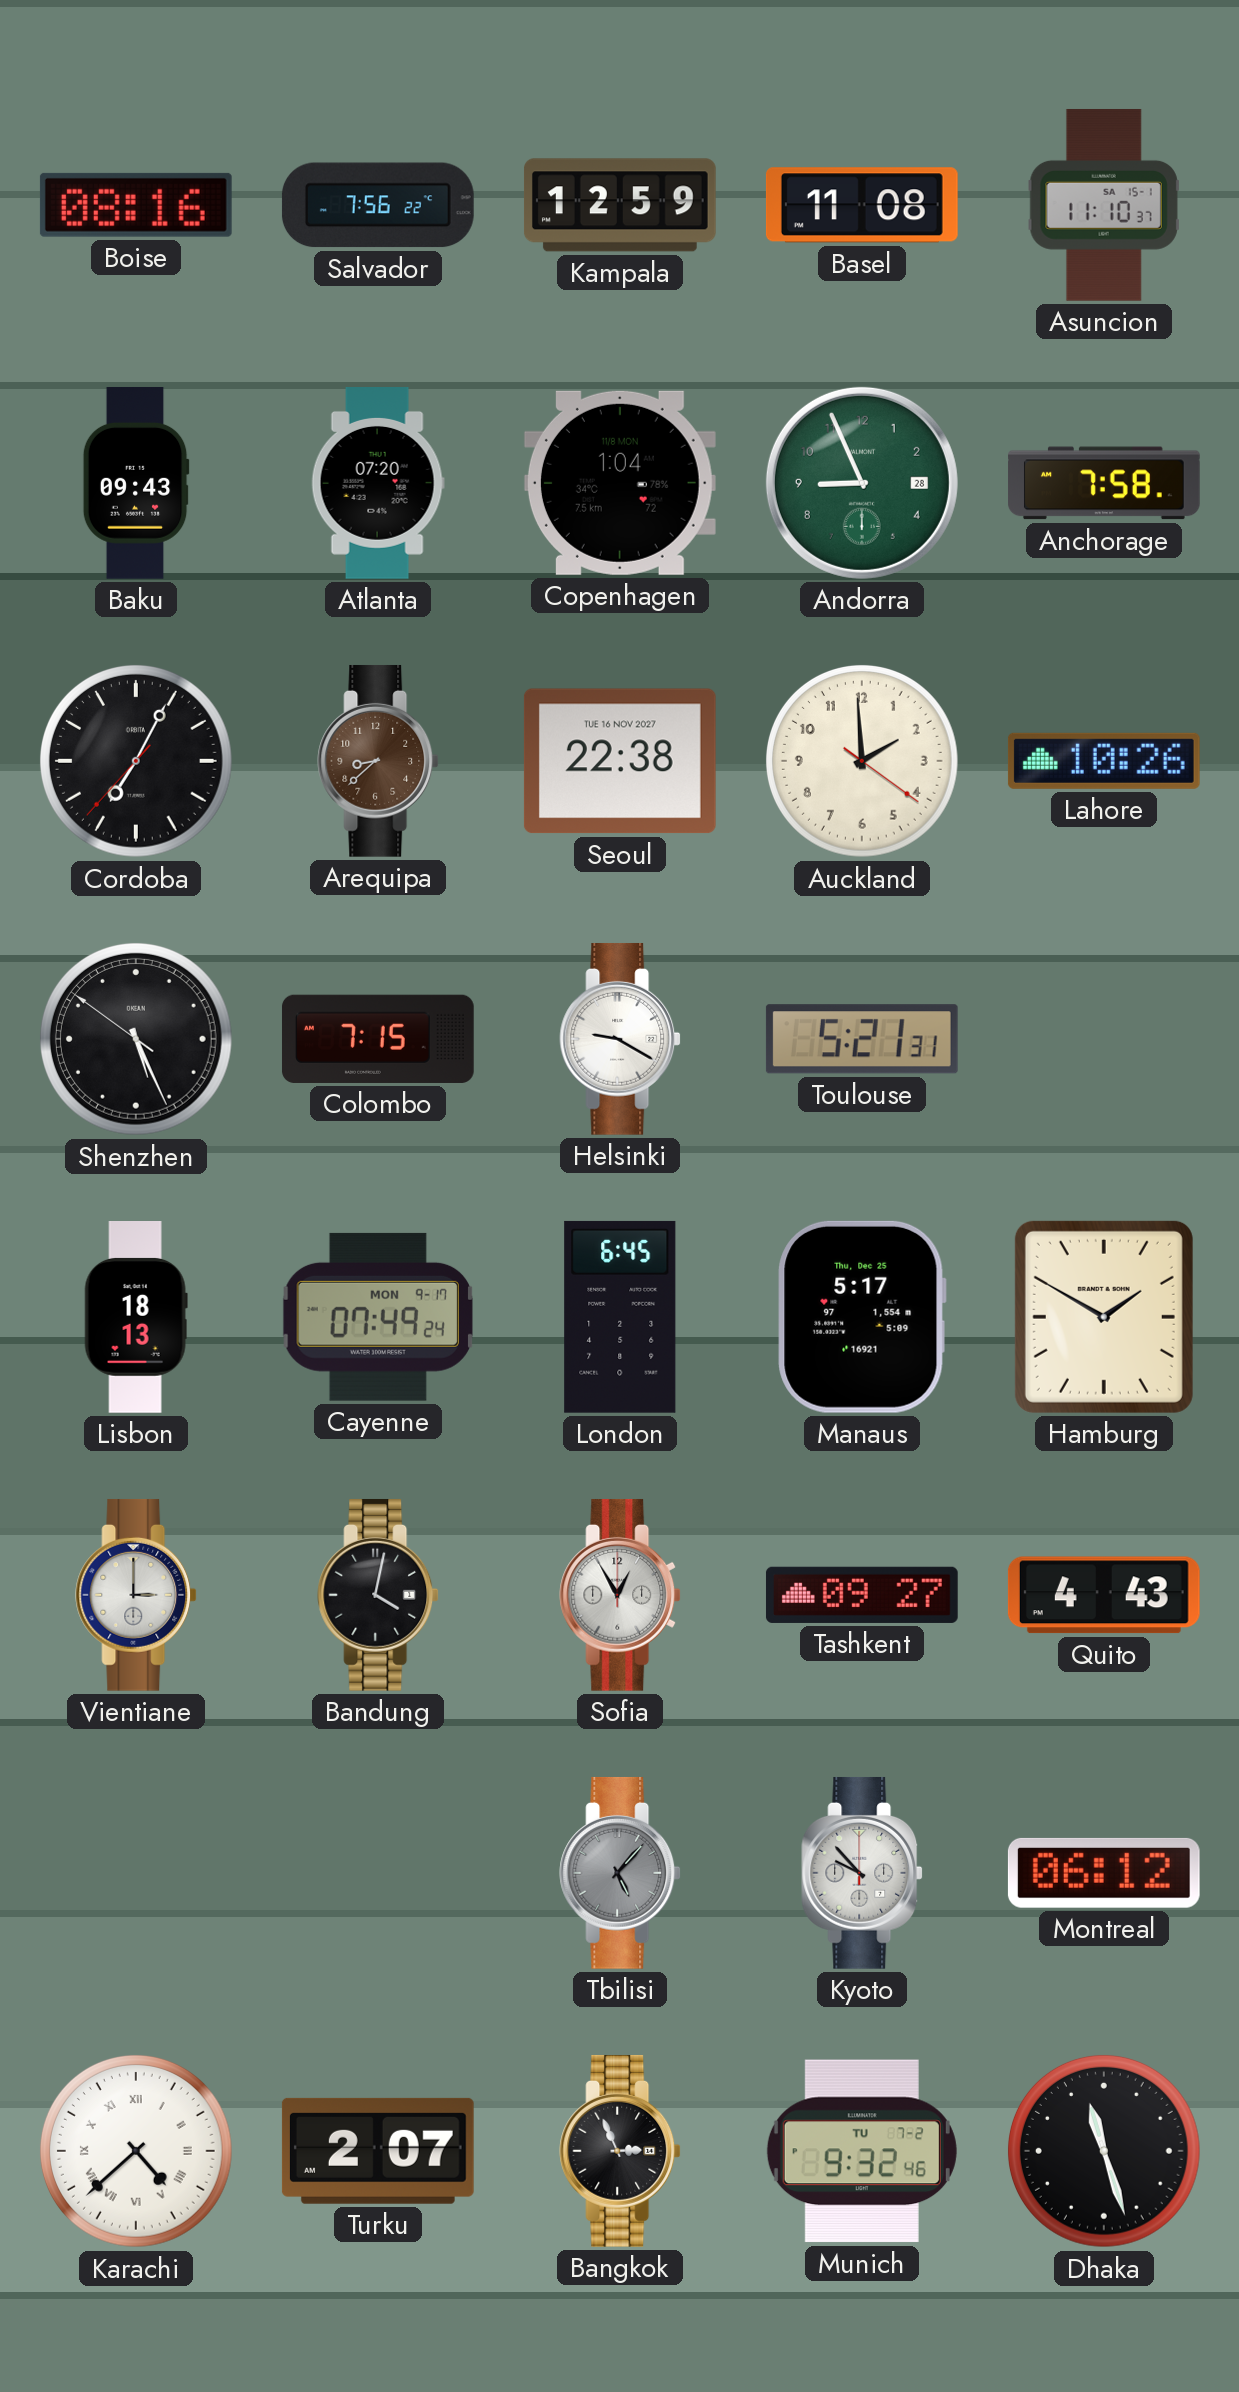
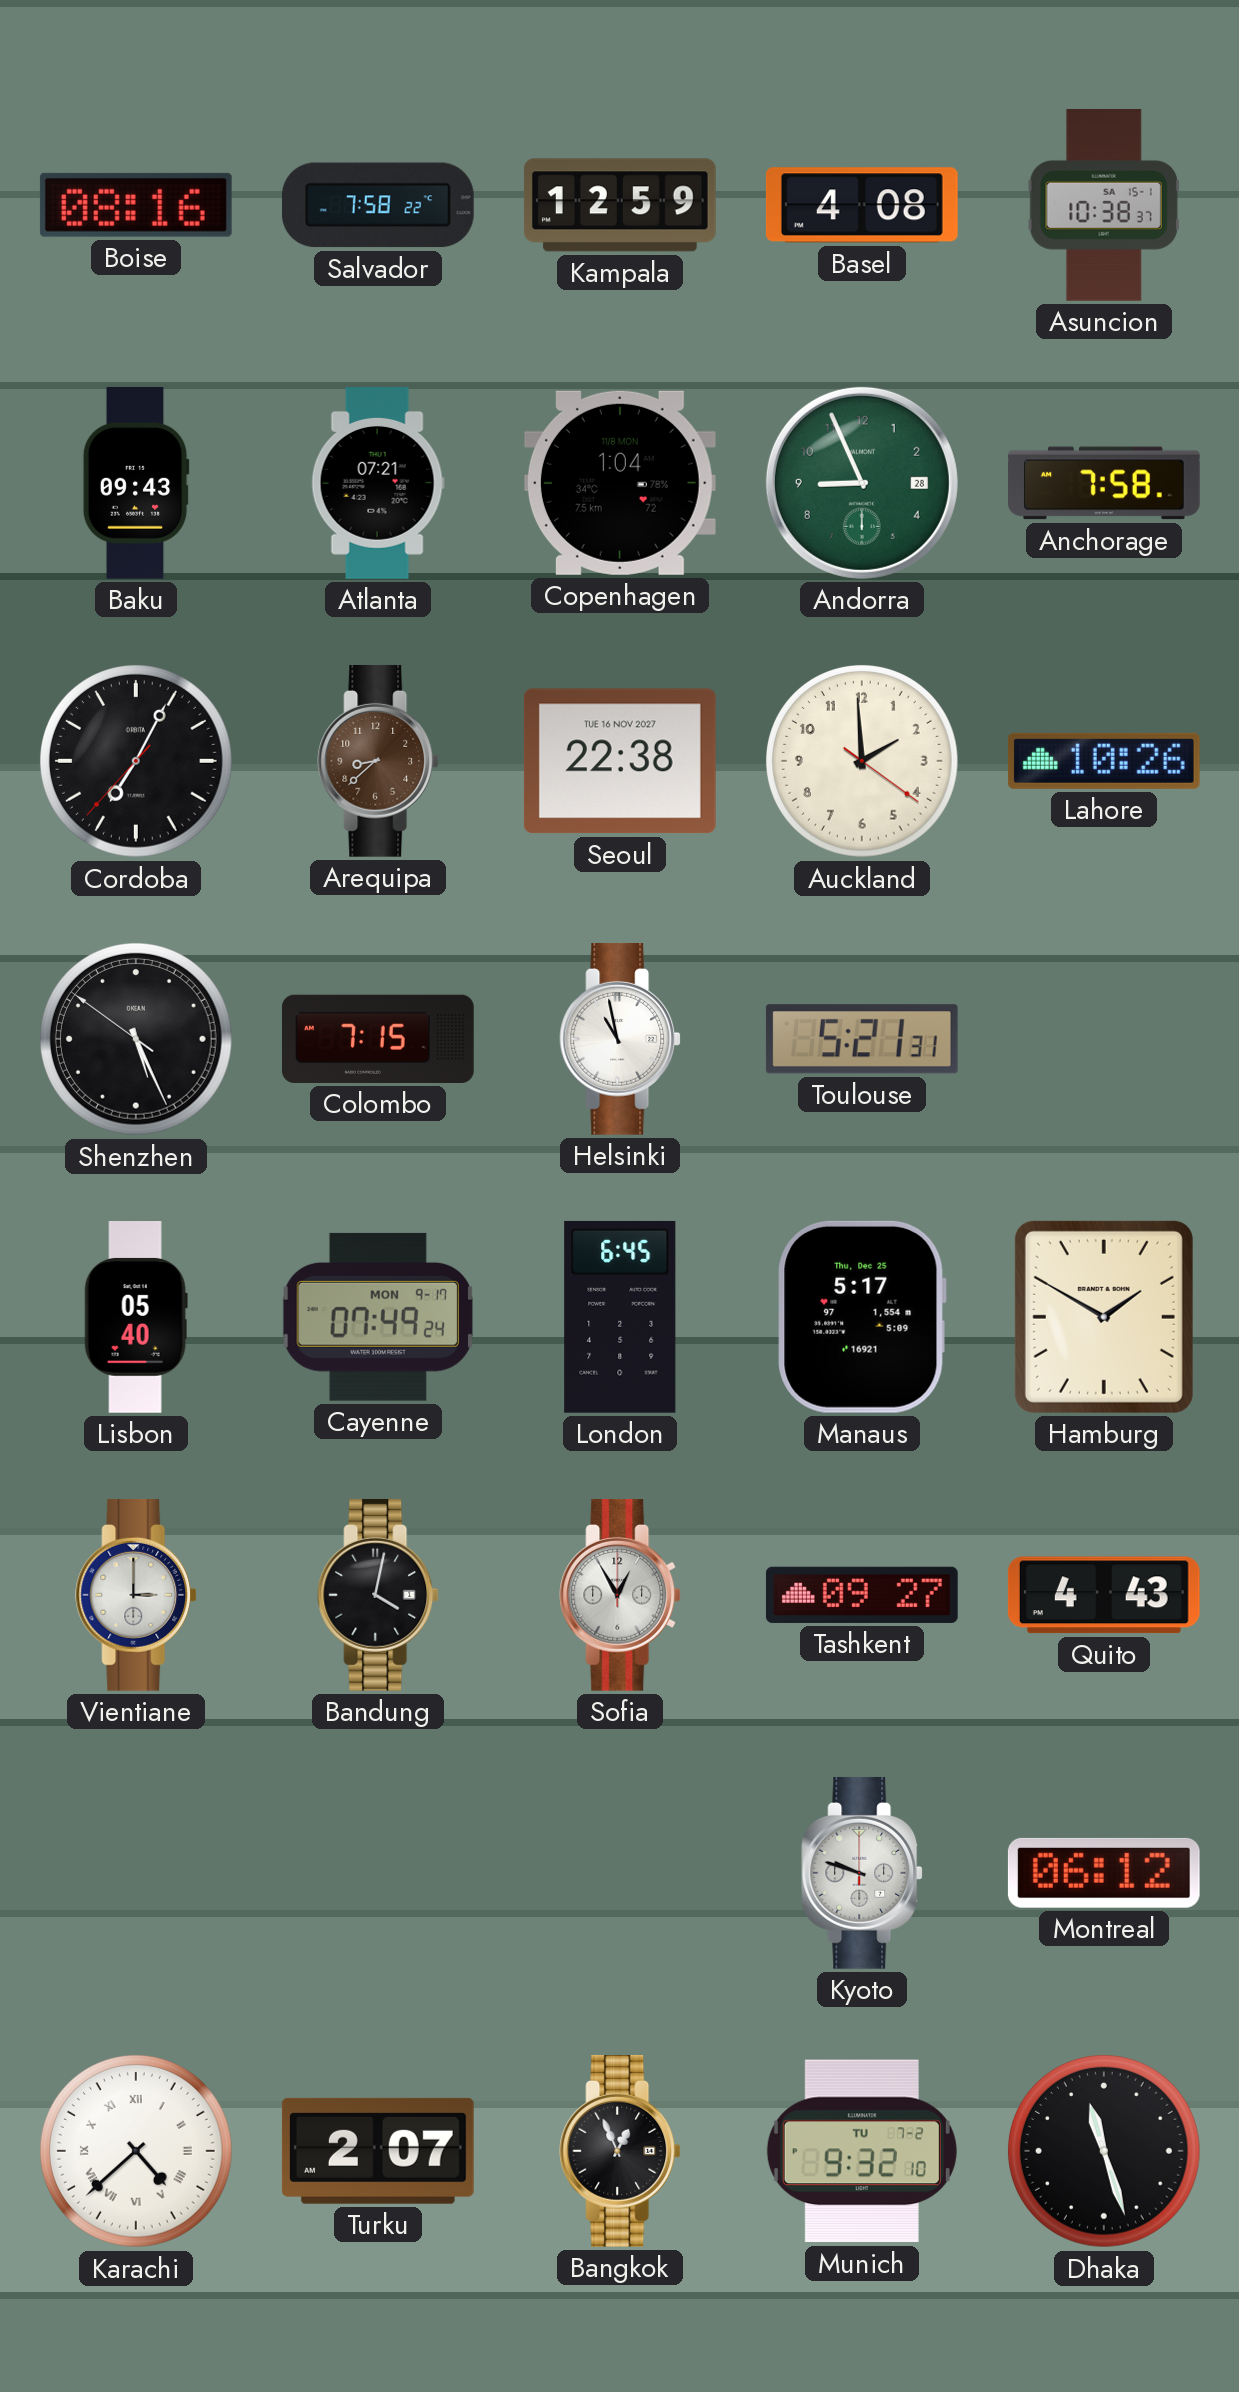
Salvador: 7:56 -> 7:58
Basel: 11:08 -> 4:08
Asuncion: 11:10 -> 10:38
Atlanta: 07:20 -> 07:21
Helsinki: 9:20 -> 10:58
Lisbon: 18:13 -> 05:40
Tbilisi: 5:07 -> none
Kyoto: 9:53 -> 9:48
Bangkok: 2:56 -> 12:56
Munich: 9:32:46 -> 9:32:10
